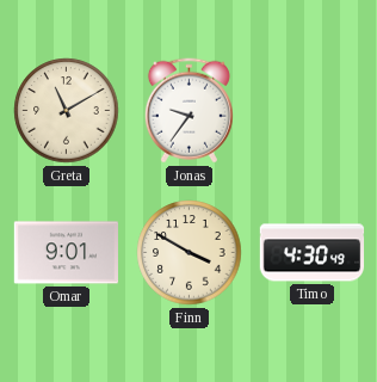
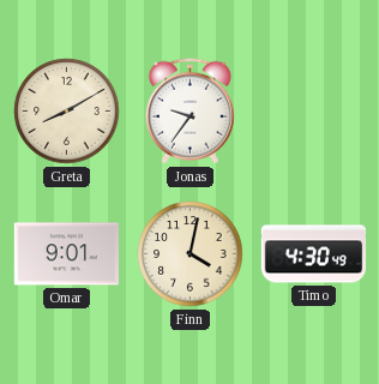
Greta: 11:10 -> 8:10
Finn: 3:50 -> 4:02
